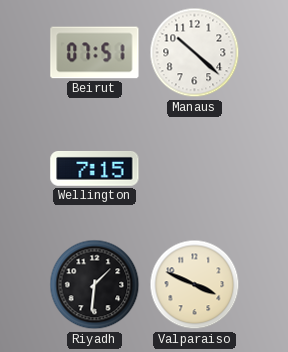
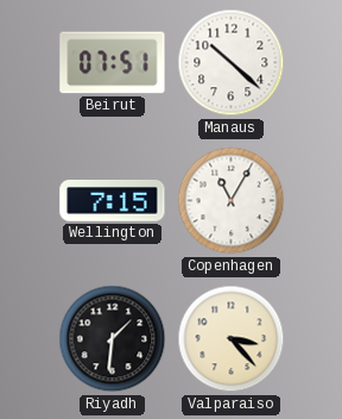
Copenhagen: none -> 11:05
Valparaiso: 3:49 -> 3:23
